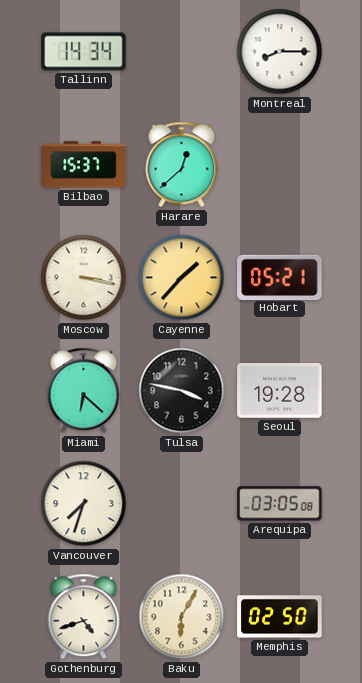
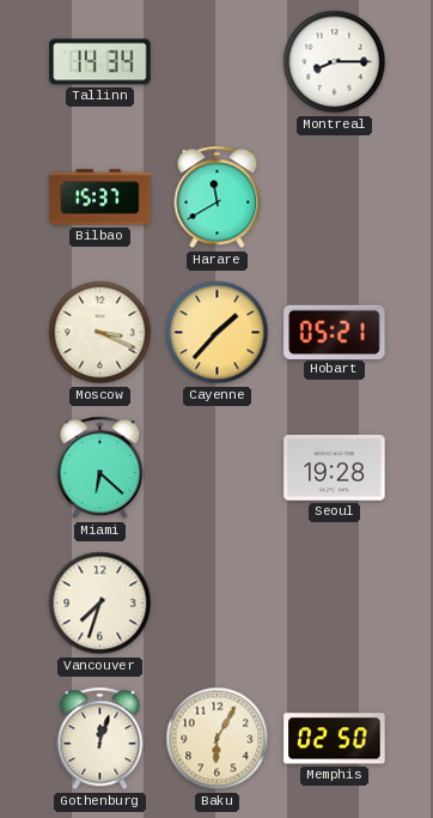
Harare: 12:38 -> 11:40
Moscow: 3:17 -> 3:19
Tulsa: 3:47 -> none
Arequipa: 03:05 -> none
Gothenburg: 4:42 -> 12:03
